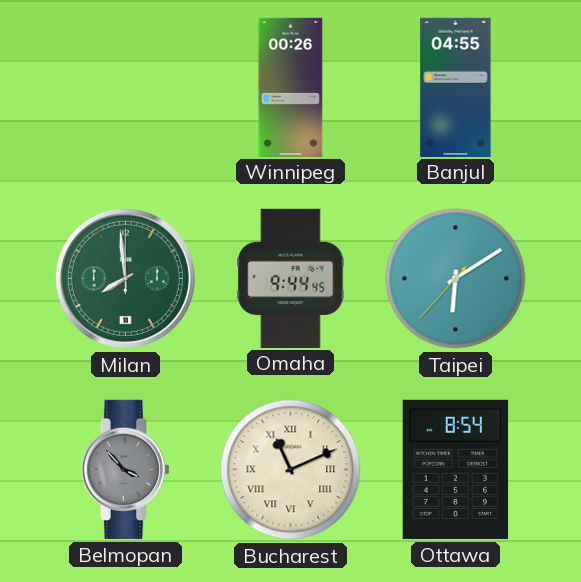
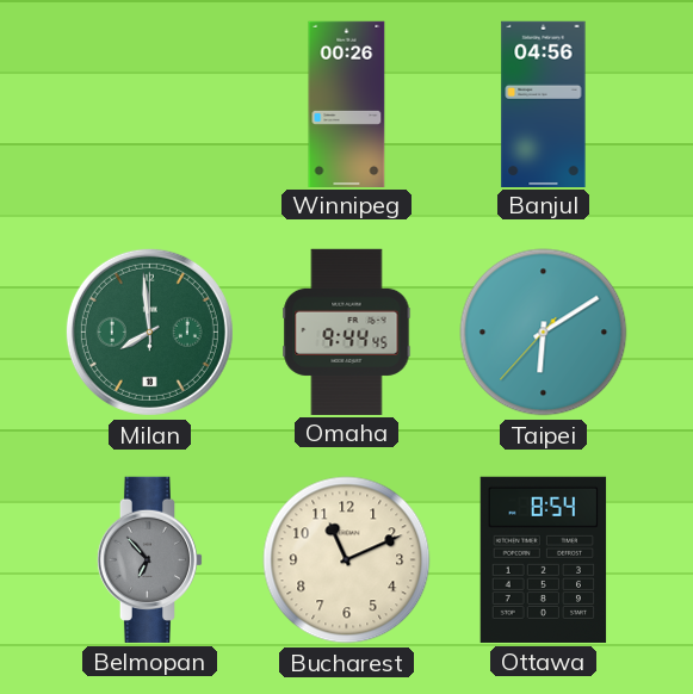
Banjul: 04:55 -> 04:56
Belmopan: 3:53 -> 6:53
Bucharest numerals: Roman -> Arabic
